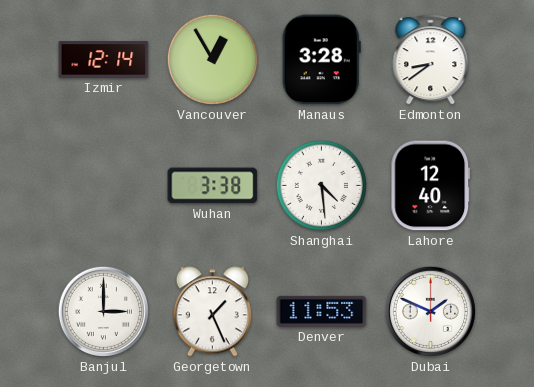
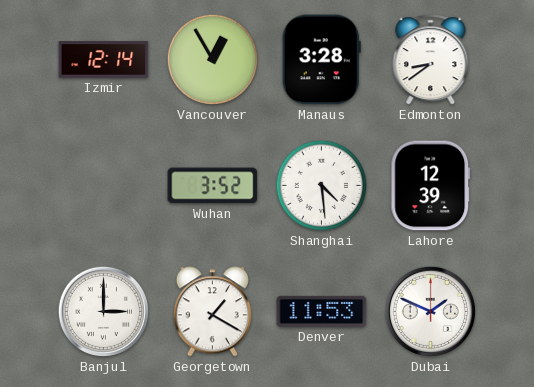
Wuhan: 3:38 -> 3:52
Lahore: 12:40 -> 12:39
Georgetown: 1:26 -> 1:20
